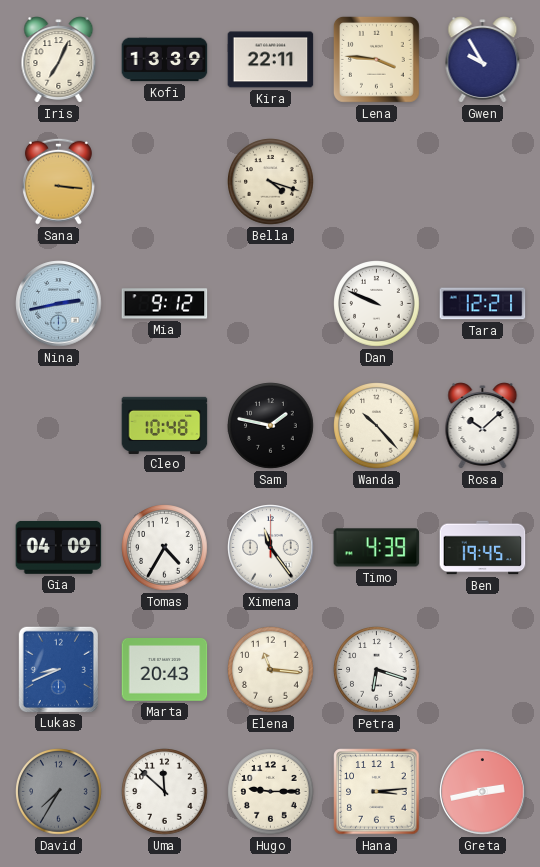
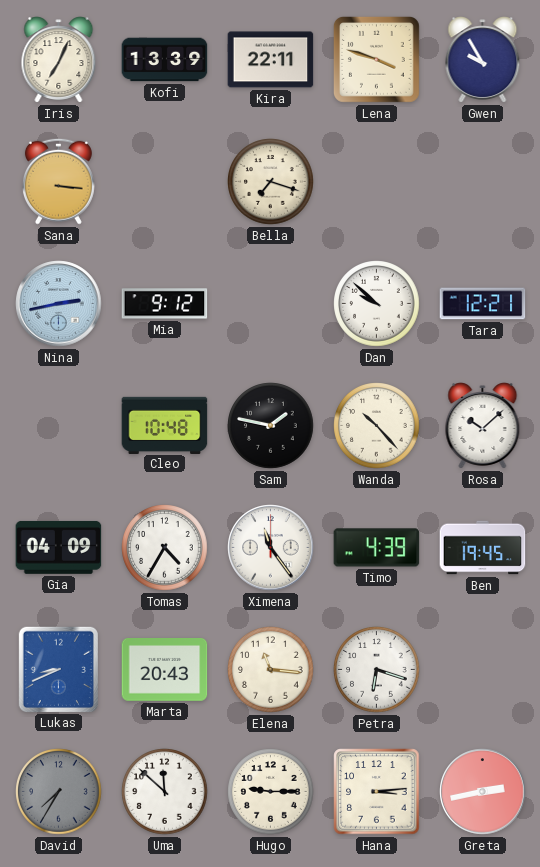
Lena: 3:46 -> 3:48
Bella: 4:18 -> 7:18
Dan: 9:49 -> 9:52
